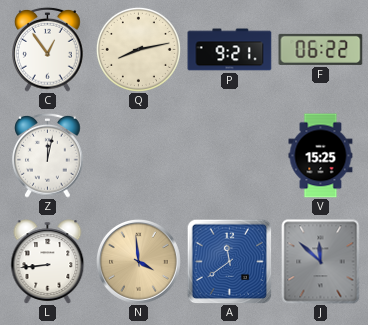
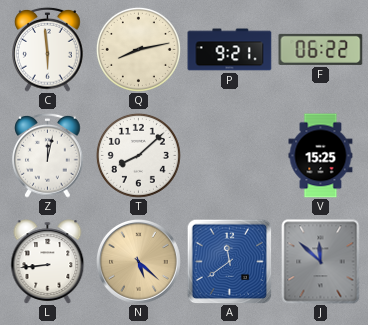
C: 12:54 -> 5:59
T: none -> 8:08
N: 3:59 -> 5:22
